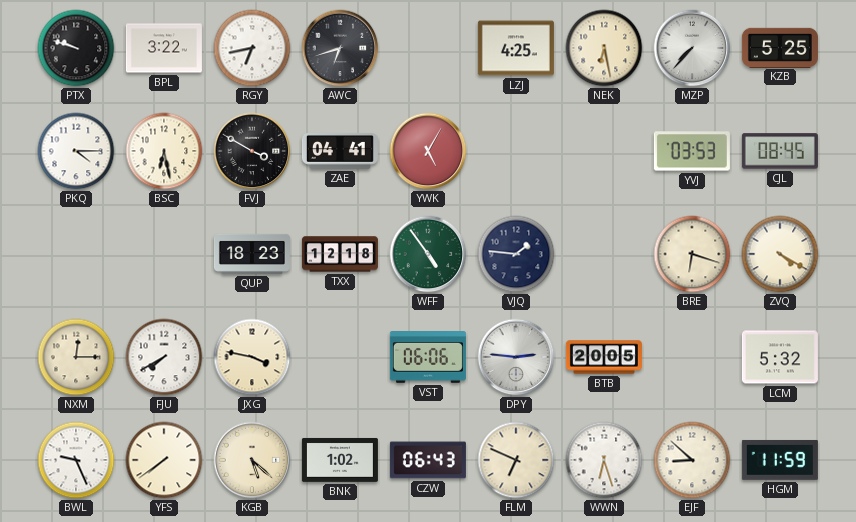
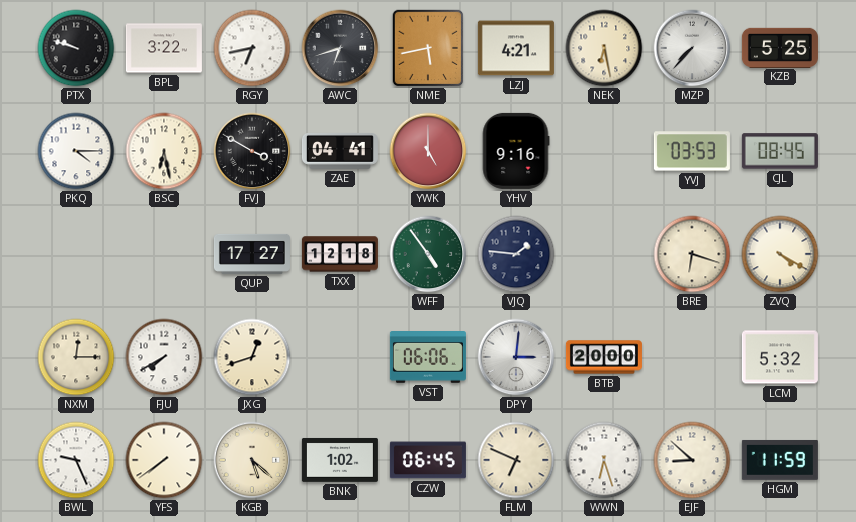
NME: none -> 5:43
LZJ: 4:25 -> 4:21
YWK: 5:05 -> 5:00
YHV: none -> 9:16
QUP: 18:23 -> 17:27
JXG: 3:47 -> 12:42
DPY: 2:46 -> 3:01
BTB: 20:05 -> 20:00
CZW: 06:43 -> 06:45
